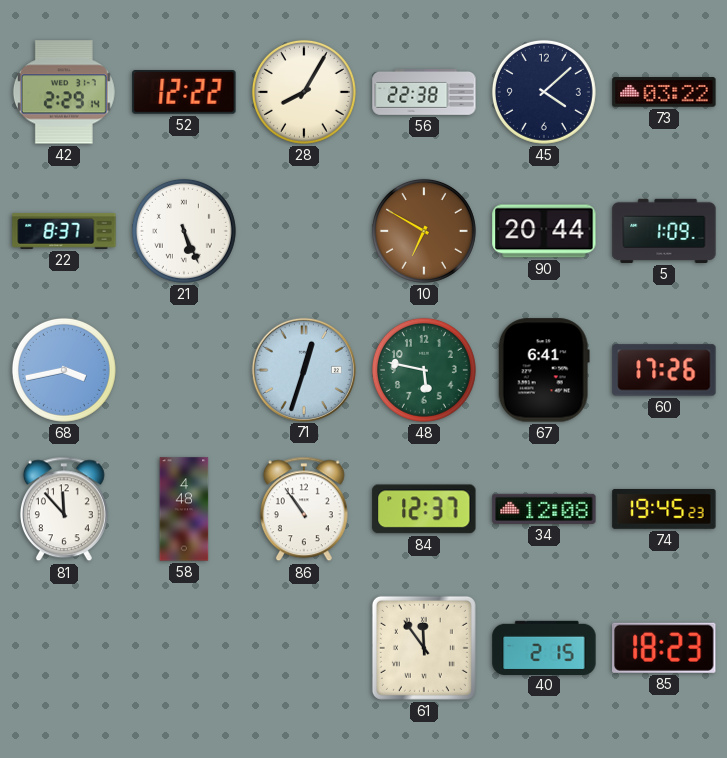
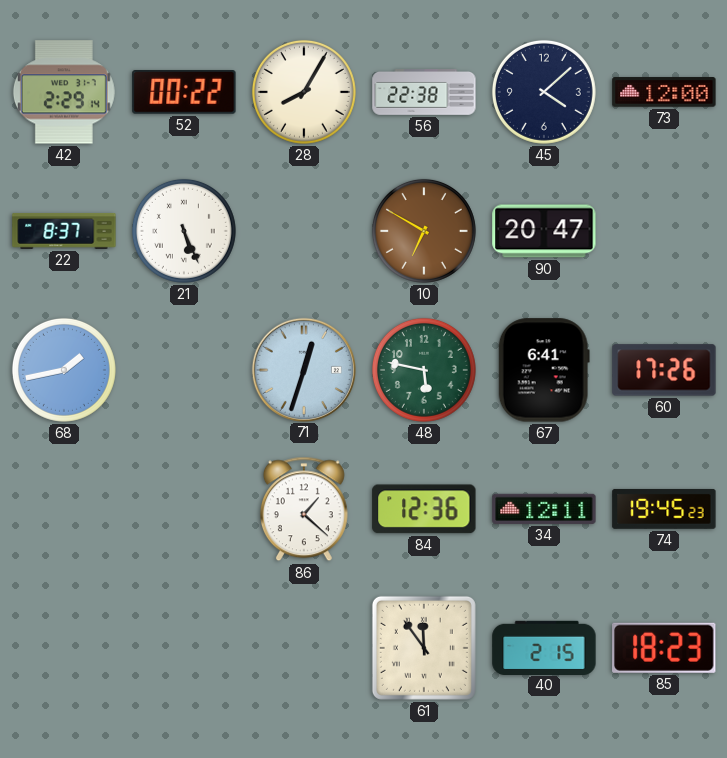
52: 12:22 -> 00:22
73: 03:22 -> 12:00
90: 20:44 -> 20:47
5: 1:09 -> none
68: 3:43 -> 1:43
81: 11:53 -> none
58: 4:48 -> none
86: 10:54 -> 1:22
84: 12:37 -> 12:36
34: 12:08 -> 12:11
